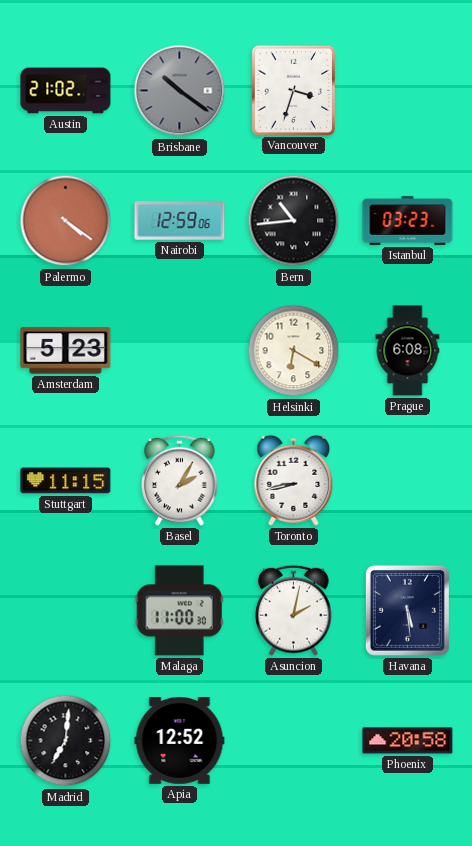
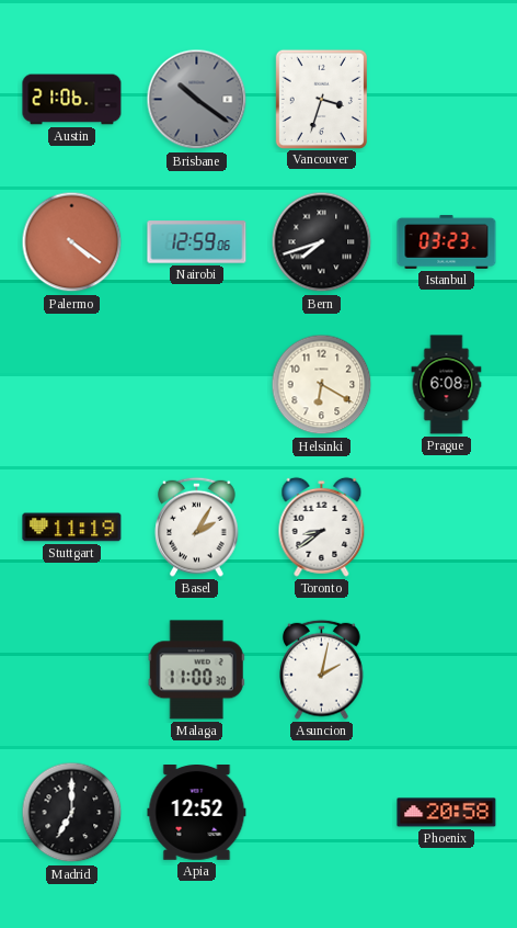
Austin: 21:02 -> 21:06
Bern: 10:44 -> 7:42
Amsterdam: 5:23 -> none
Stuttgart: 11:15 -> 11:19
Toronto: 8:43 -> 8:39
Havana: 5:29 -> none
Madrid: 7:01 -> 7:00
